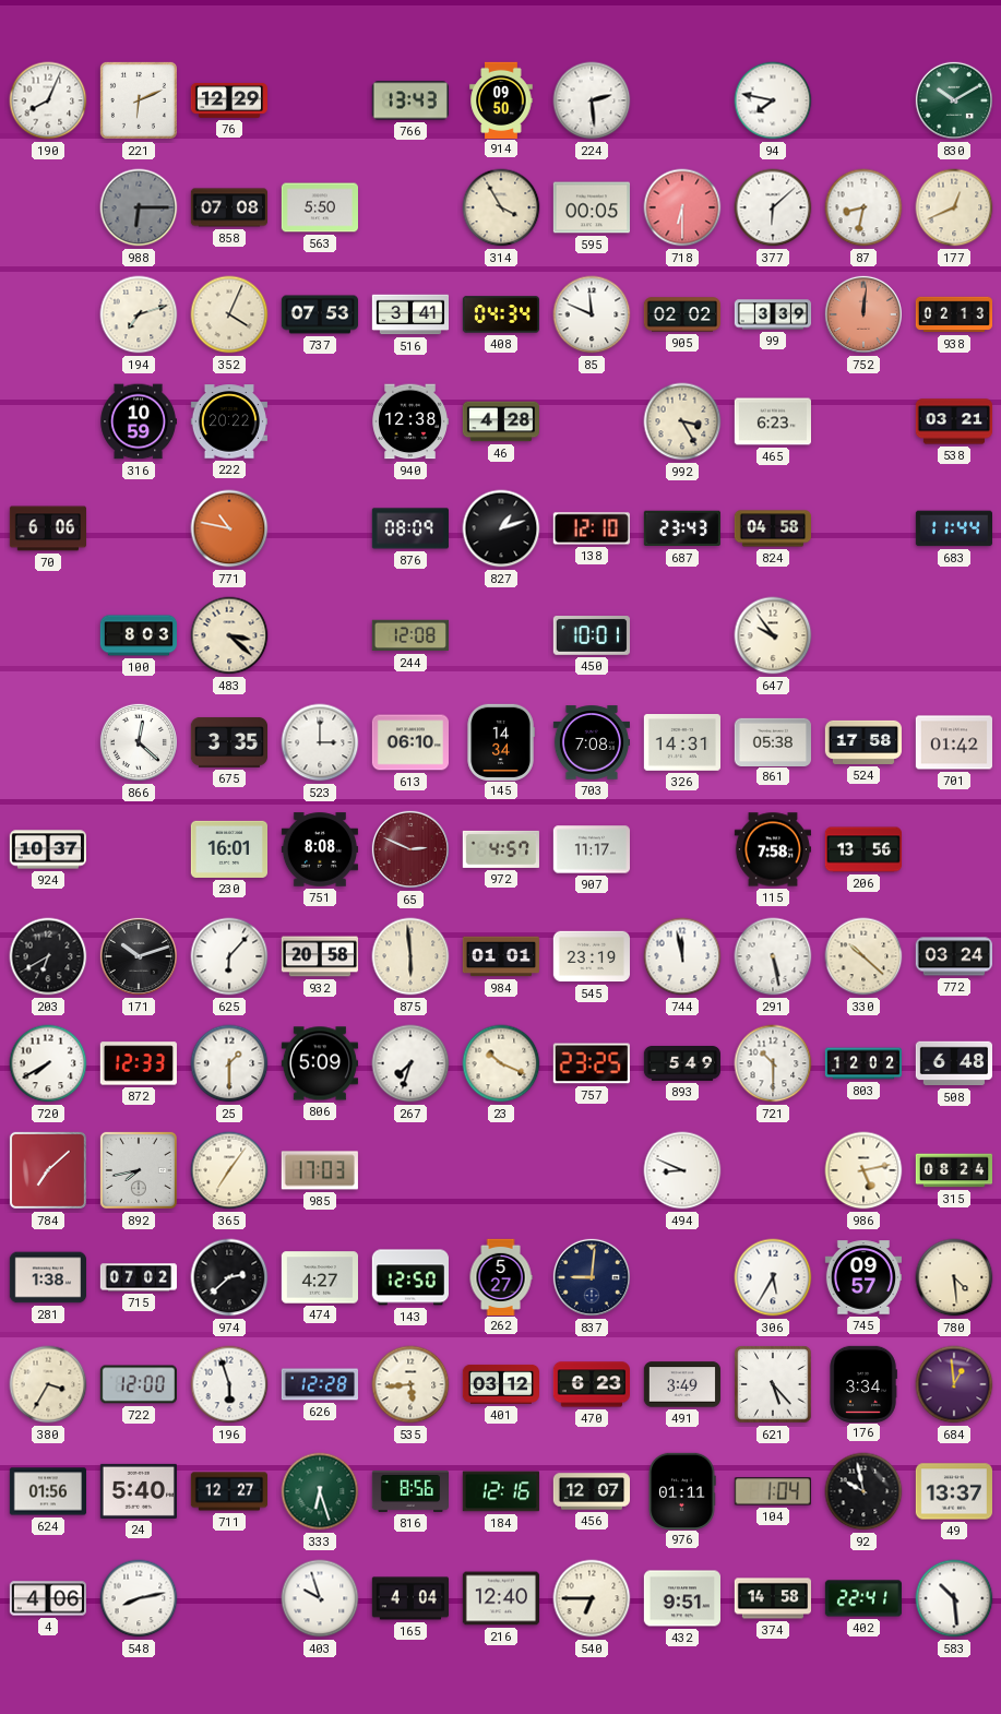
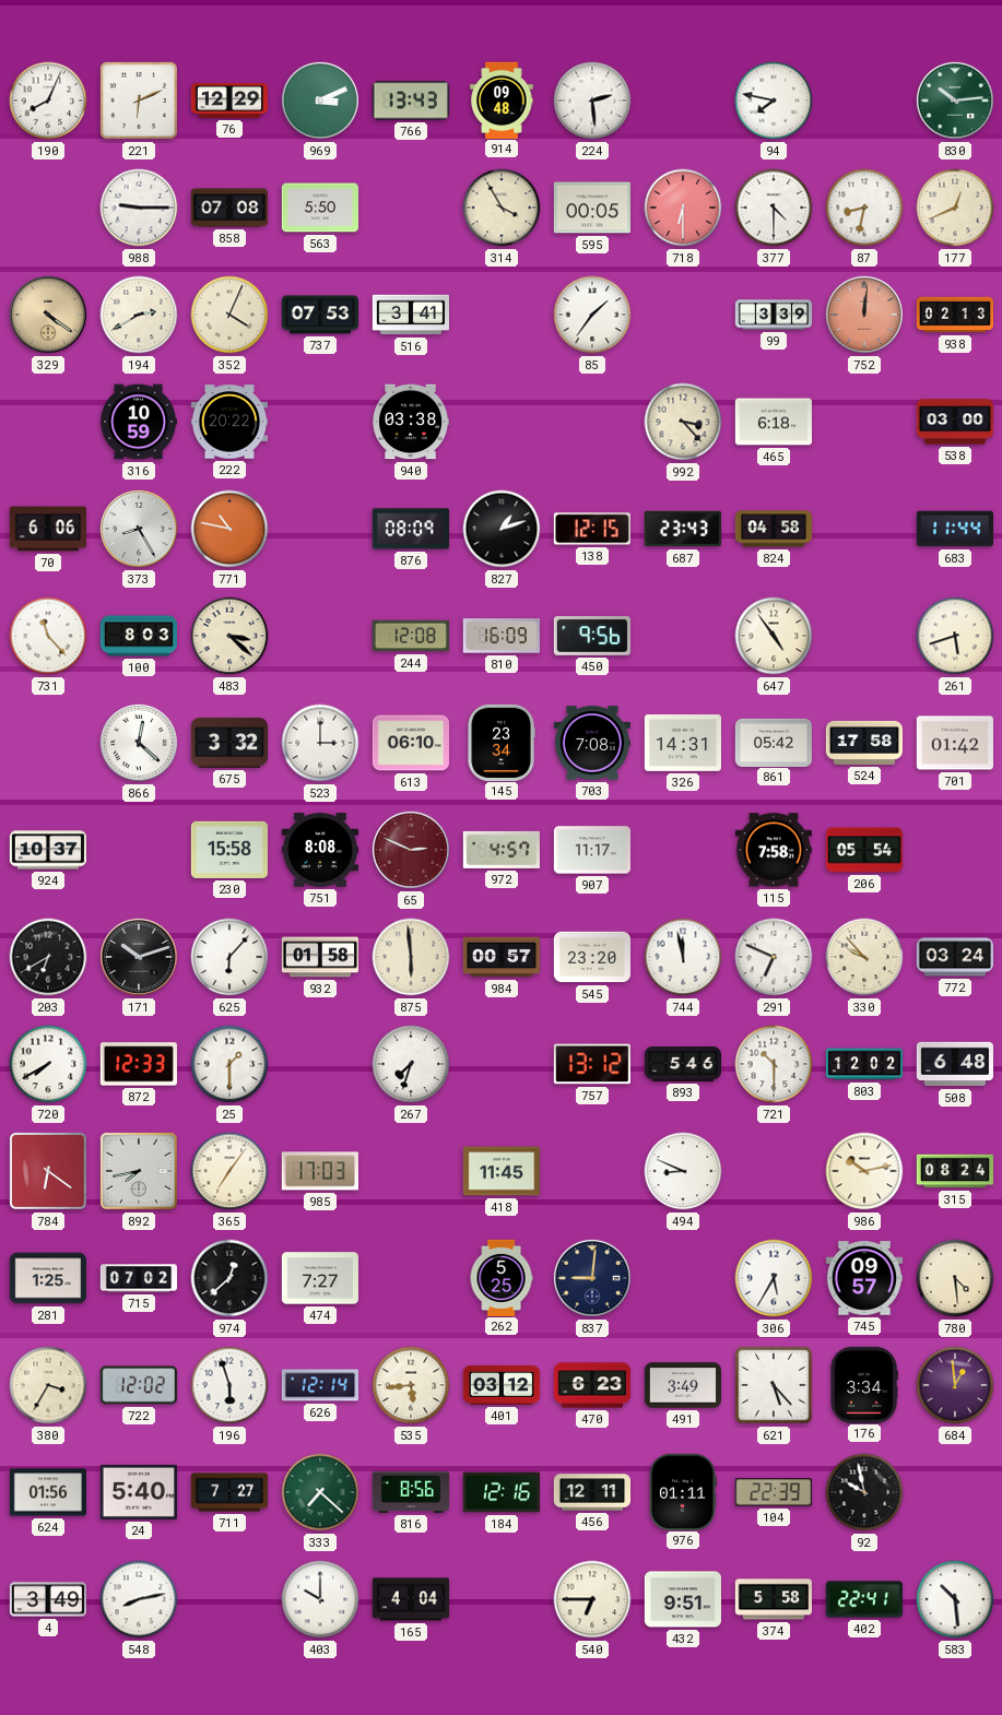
969: none -> 3:11
914: 09:50 -> 09:48
830: 10:10 -> 10:14
988: 6:15 -> 9:15
988 dial: grey -> white
377: 6:08 -> 4:30
329: none -> 4:21
194: 7:12 -> 2:40
408: 04:34 -> none
85: 11:49 -> 1:36
905: 02:02 -> none
940: 12:38 -> 03:38
46: 4:28 -> none
992: 3:25 -> 3:23
465: 6:23 -> 6:18
538: 03:21 -> 03:00
373: none -> 8:25
138: 12:10 -> 12:15
731: none -> 11:23
810: none -> 16:09
450: 10:01 -> 9:56
647: 9:54 -> 4:54
261: none -> 5:42
675: 3:35 -> 3:32
145: 14:34 -> 23:34
861: 05:38 -> 05:42
230: 16:01 -> 15:58
206: 13:56 -> 05:54
932: 20:58 -> 01:58
984: 01:01 -> 00:57
545: 23:19 -> 23:20
291: 5:28 -> 6:49
330: 10:22 -> 9:53
806: 5:09 -> none
23: 10:19 -> none
757: 23:25 -> 13:12
893: 5:49 -> 5:46
784: 7:08 -> 6:21
418: none -> 11:45
986: 5:13 -> 10:13
281: 1:38 -> 1:25
974: 2:38 -> 12:38
474: 4:27 -> 7:27
143: 12:50 -> none
262: 5:27 -> 5:25
722: 12:00 -> 12:02
626: 12:28 -> 12:14
711: 12:27 -> 7:27
333: 6:27 -> 7:22
456: 12:07 -> 12:11
104: 1:04 -> 22:39
49: 13:37 -> none
4: 4:06 -> 3:49
403: 9:57 -> 10:00
216: 12:40 -> none
374: 14:58 -> 5:58
